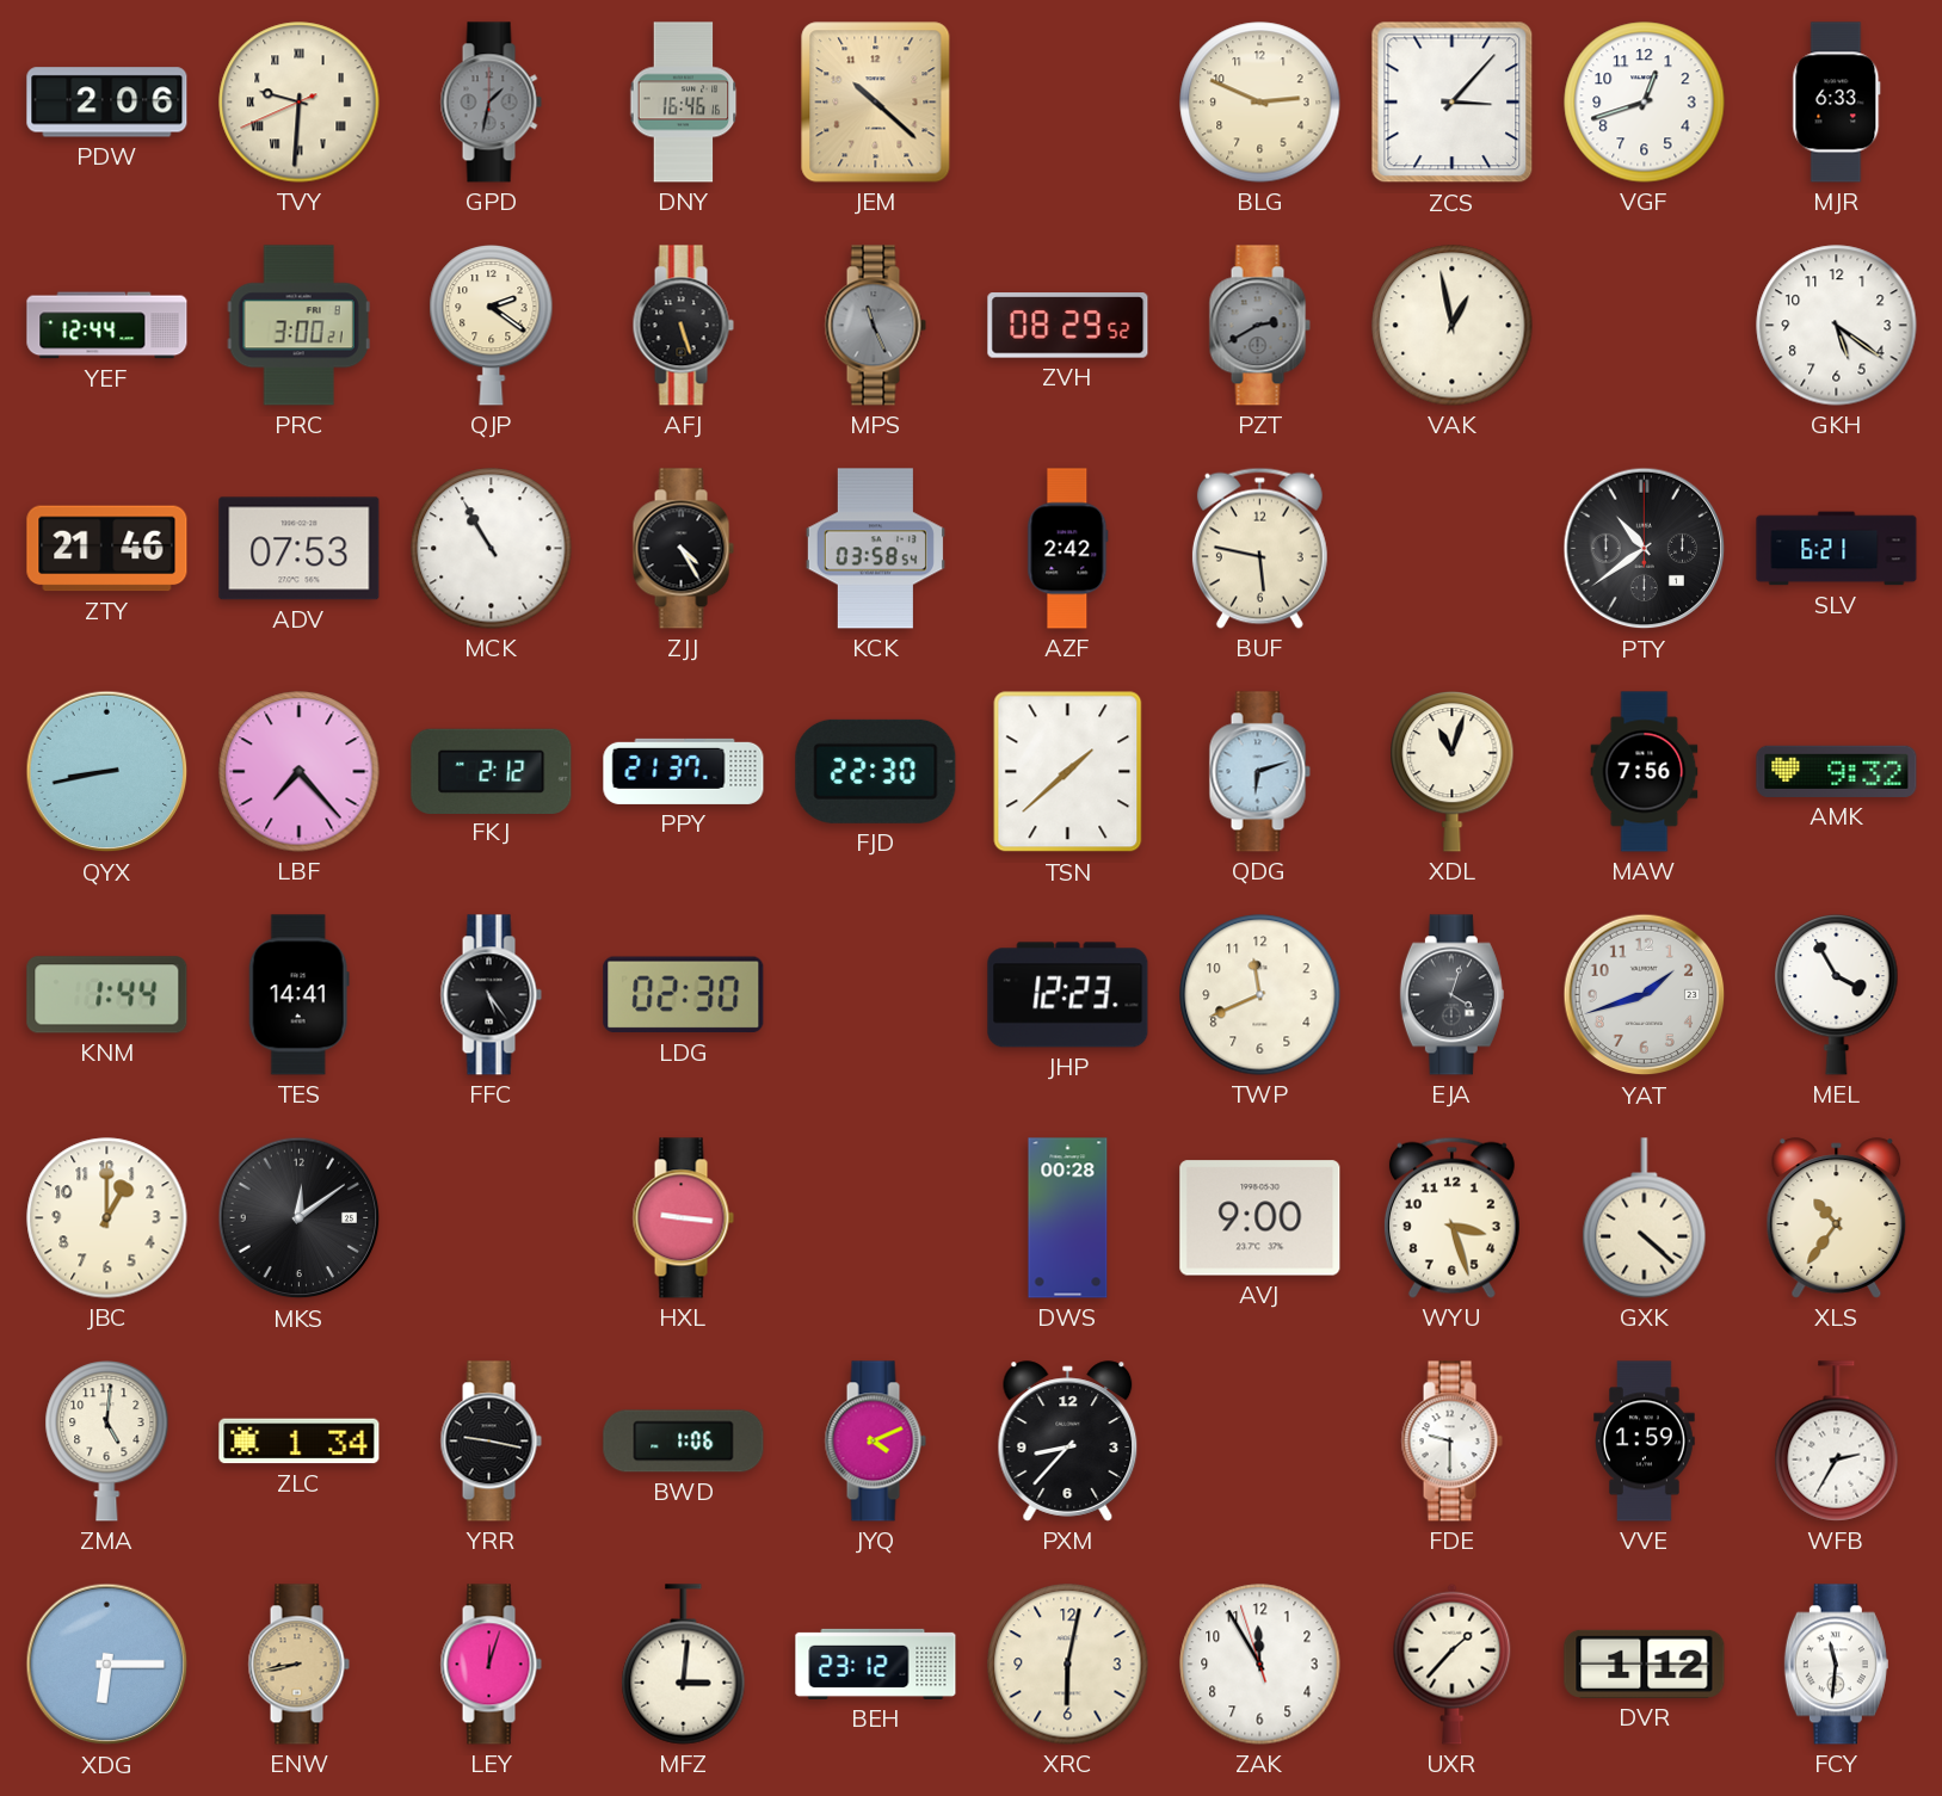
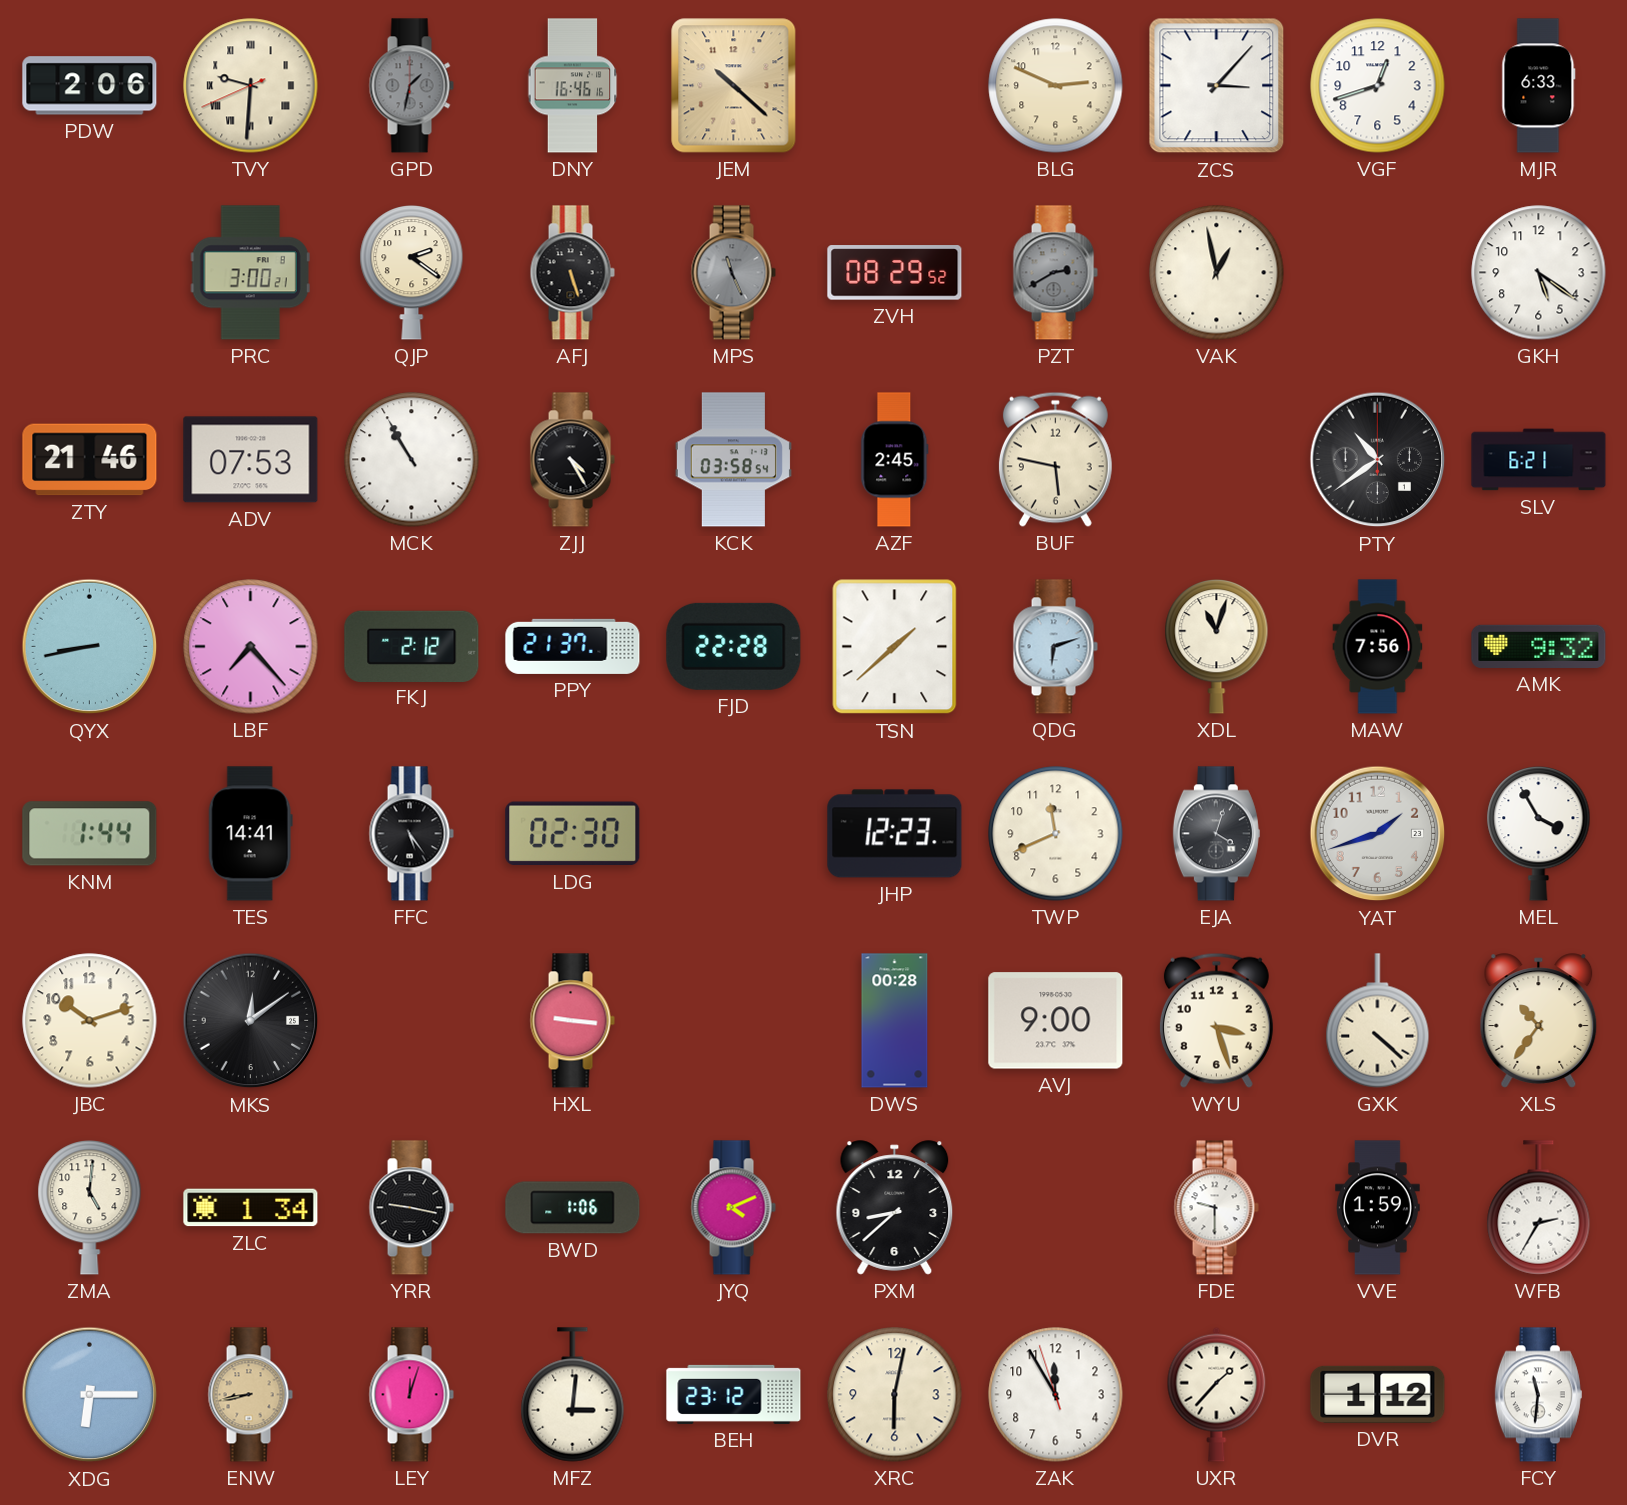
YEF: 12:44 -> none
AZF: 2:42 -> 2:45
FJD: 22:30 -> 22:28
JBC: 1:00 -> 10:12
PXM: 8:37 -> 8:38
